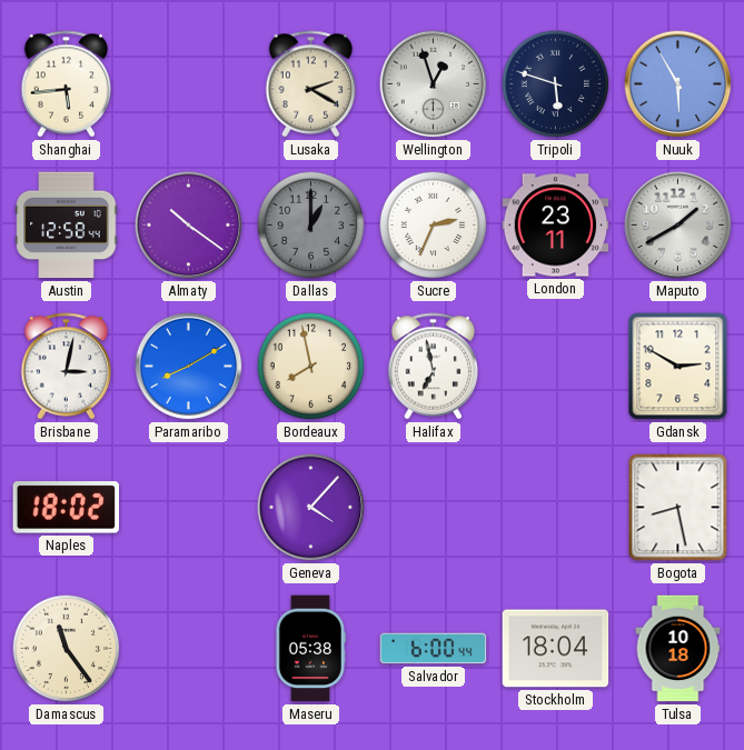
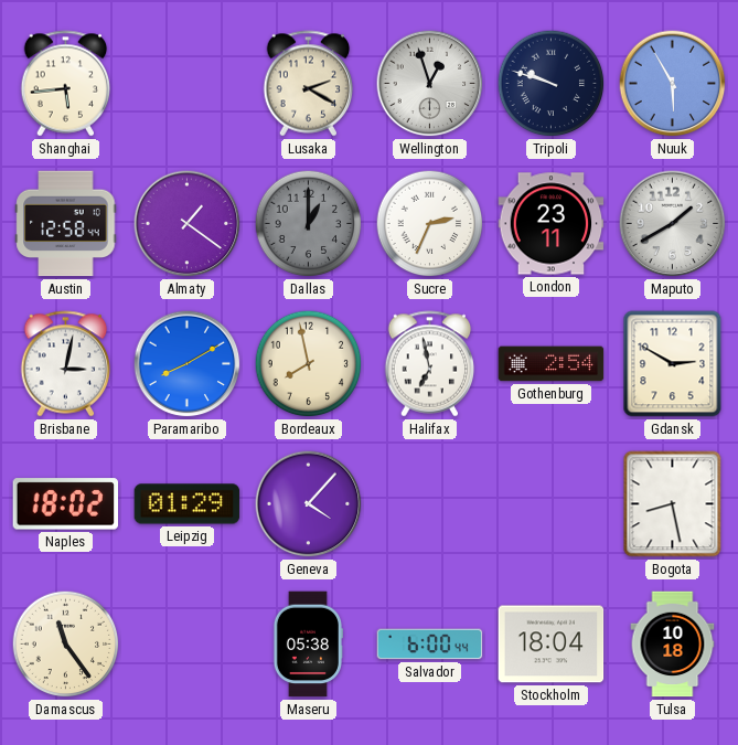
Tripoli: 5:48 -> 9:48
Almaty: 10:21 -> 1:21
Gothenburg: none -> 2:54
Leipzig: none -> 01:29
